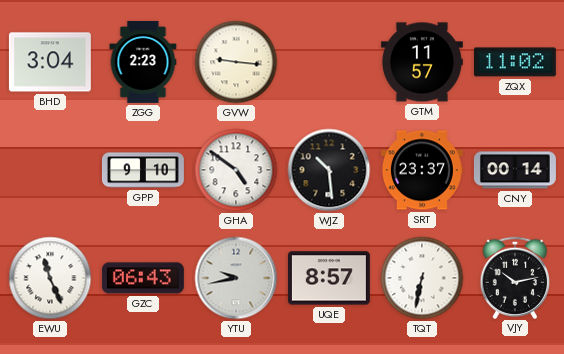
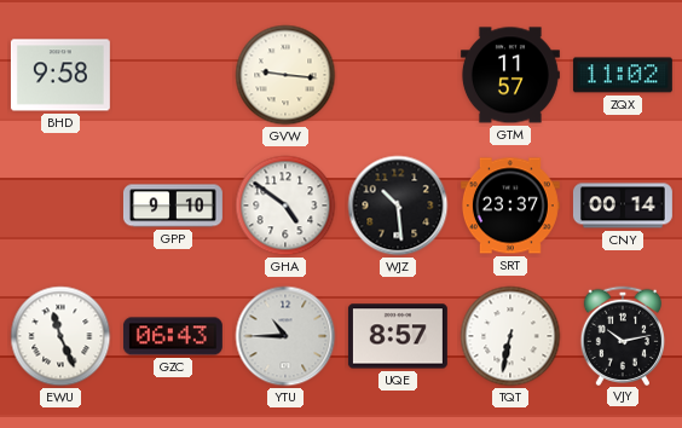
BHD: 3:04 -> 9:58
ZGG: 2:23 -> none
YTU: 9:43 -> 10:45
